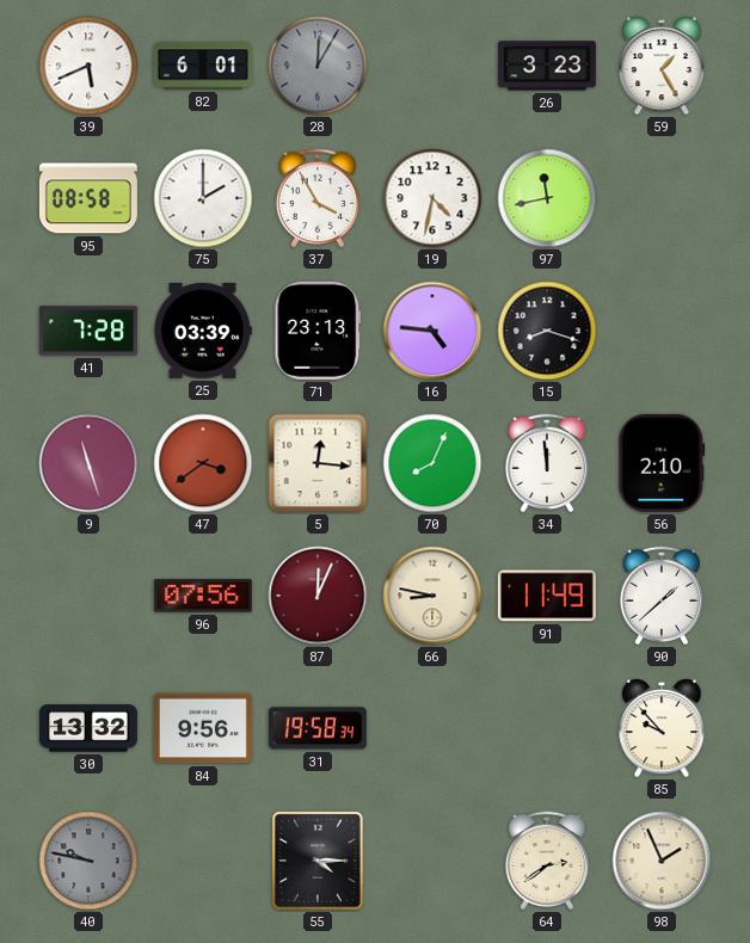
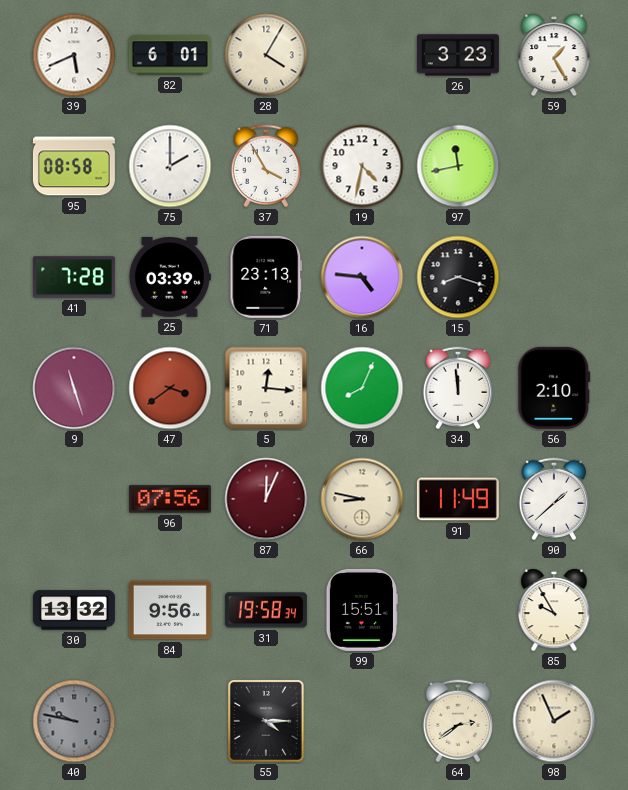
28: 12:05 -> 4:05
28 dial: grey -> cream
99: none -> 15:51
85: 9:53 -> 9:55
